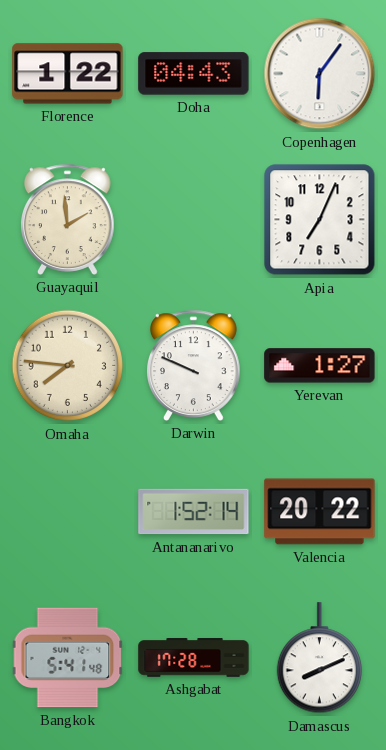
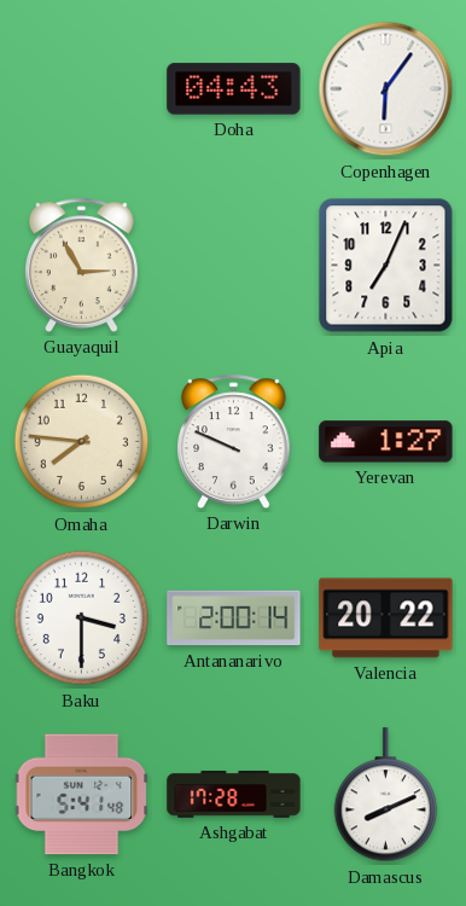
Florence: 1:22 -> none
Guayaquil: 1:59 -> 2:55
Baku: none -> 3:30
Antananarivo: 1:52 -> 2:00
